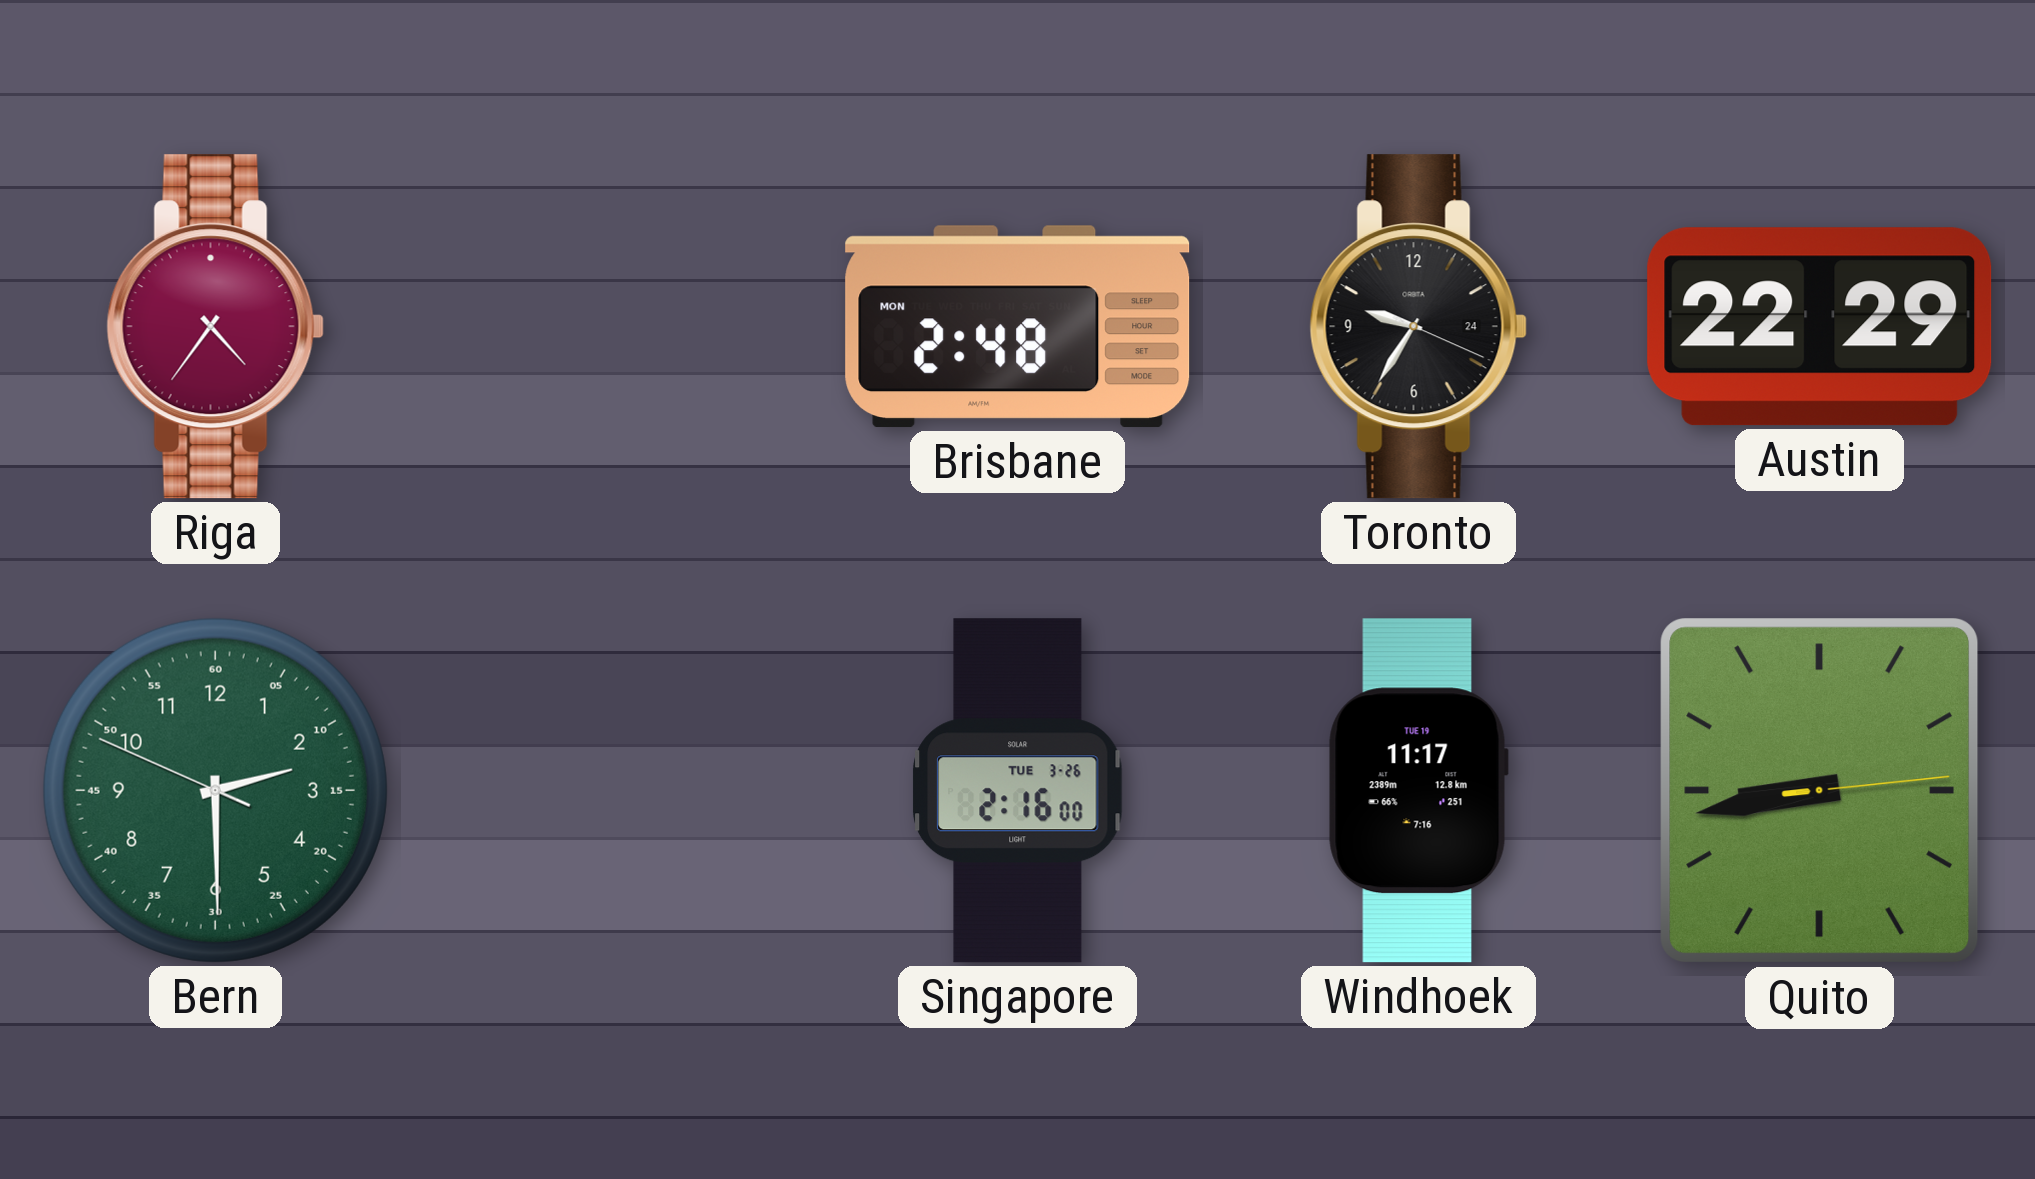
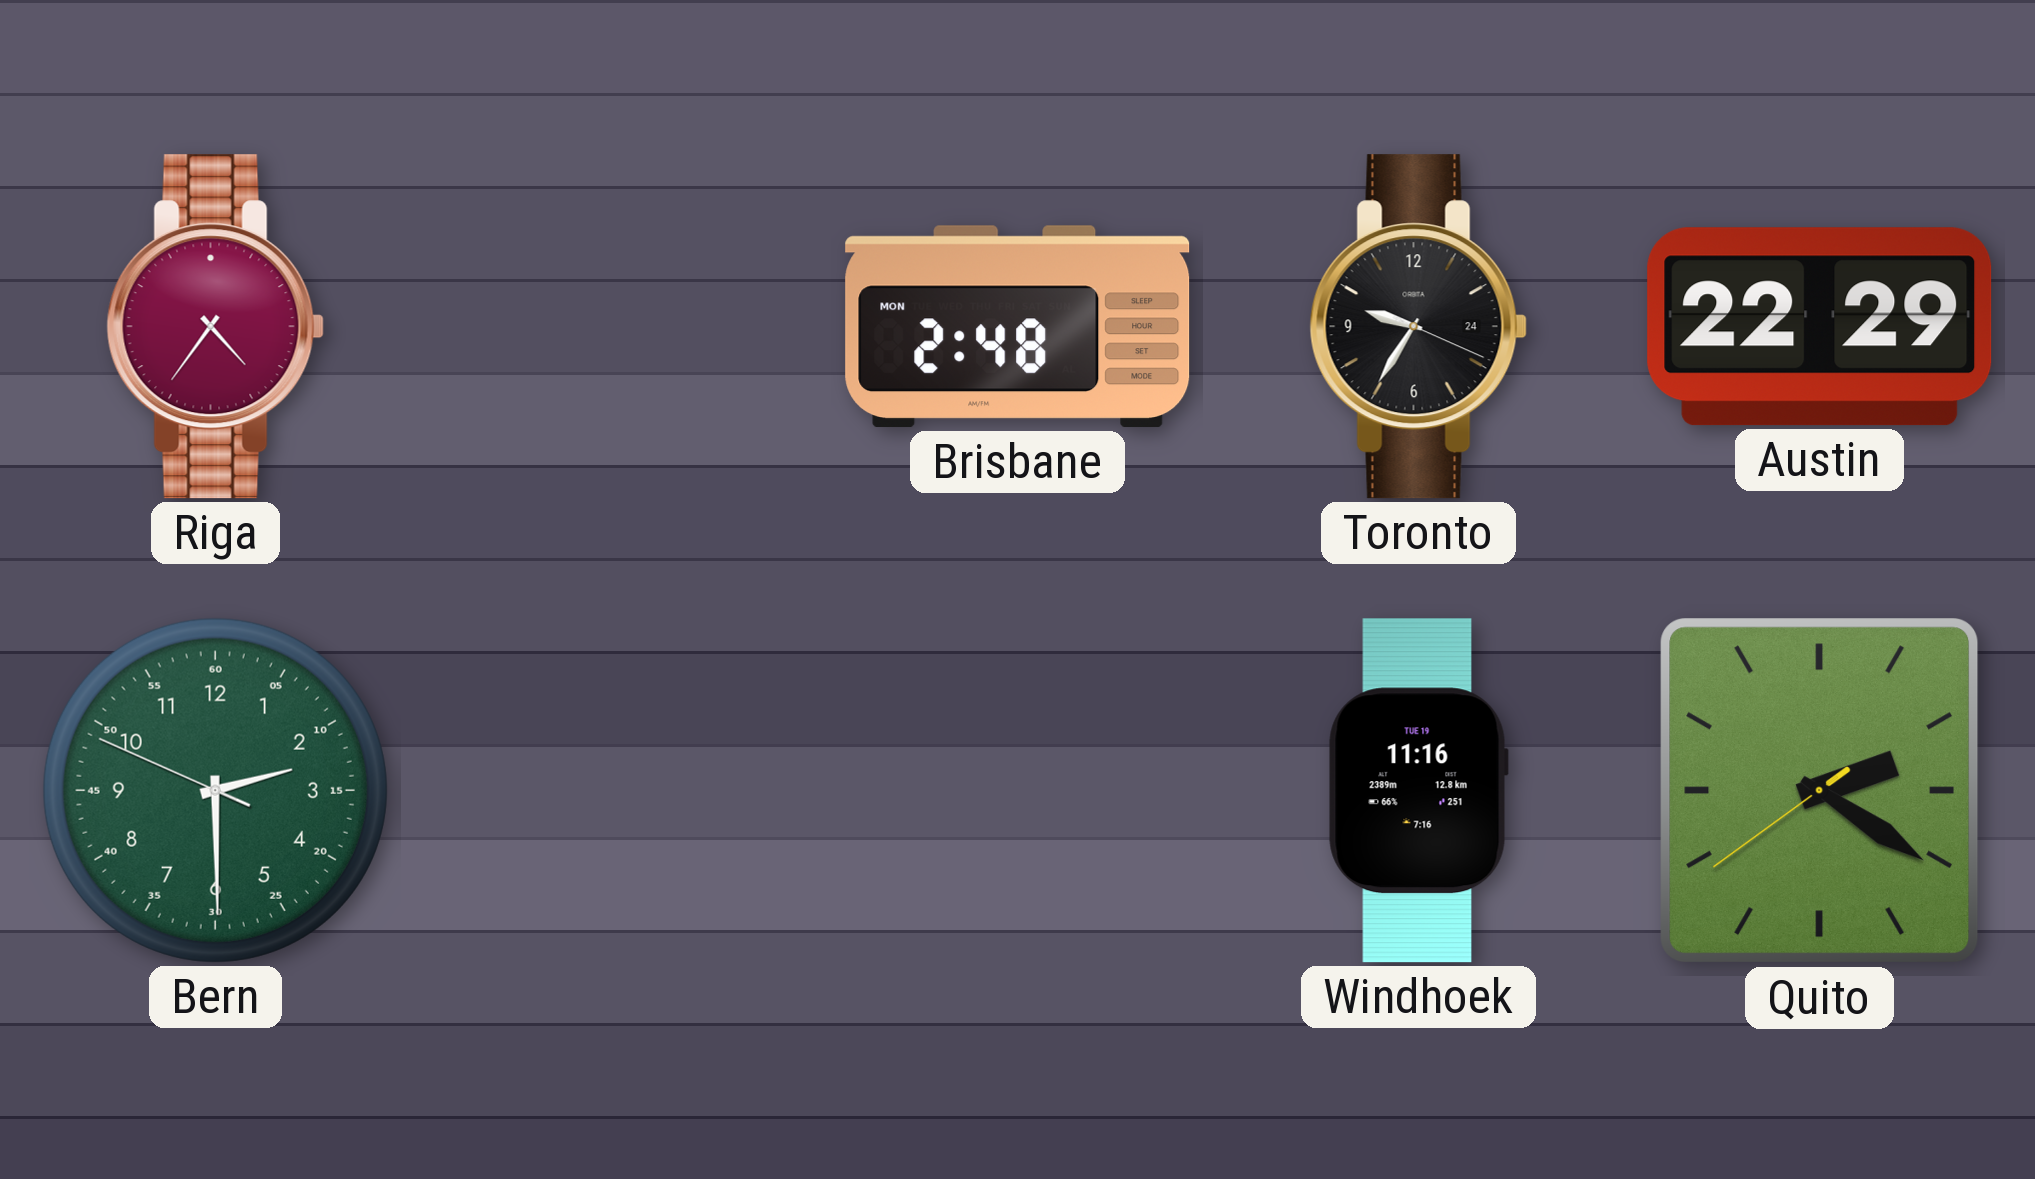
Singapore: 2:16 -> none
Windhoek: 11:17 -> 11:16
Quito: 8:43 -> 2:20
